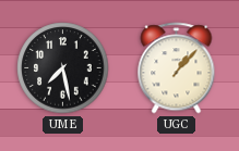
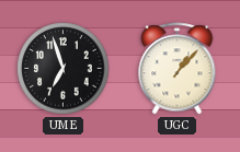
UME: 7:28 -> 6:57
